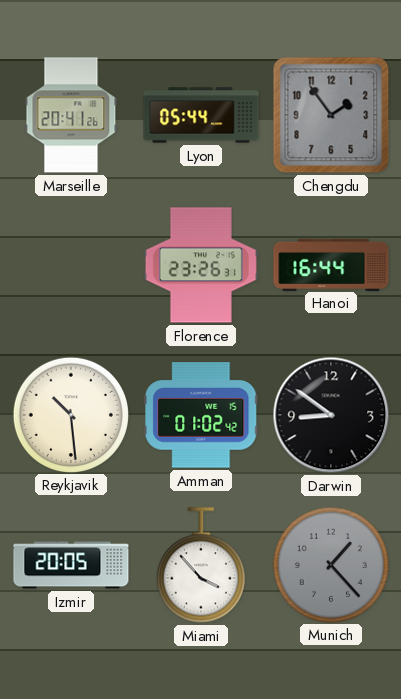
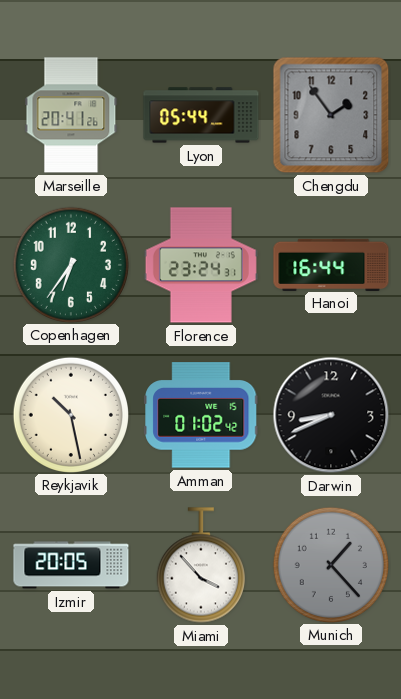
Copenhagen: none -> 6:36
Florence: 23:26 -> 23:24
Reykjavik: 10:29 -> 10:28
Darwin: 8:51 -> 8:41
